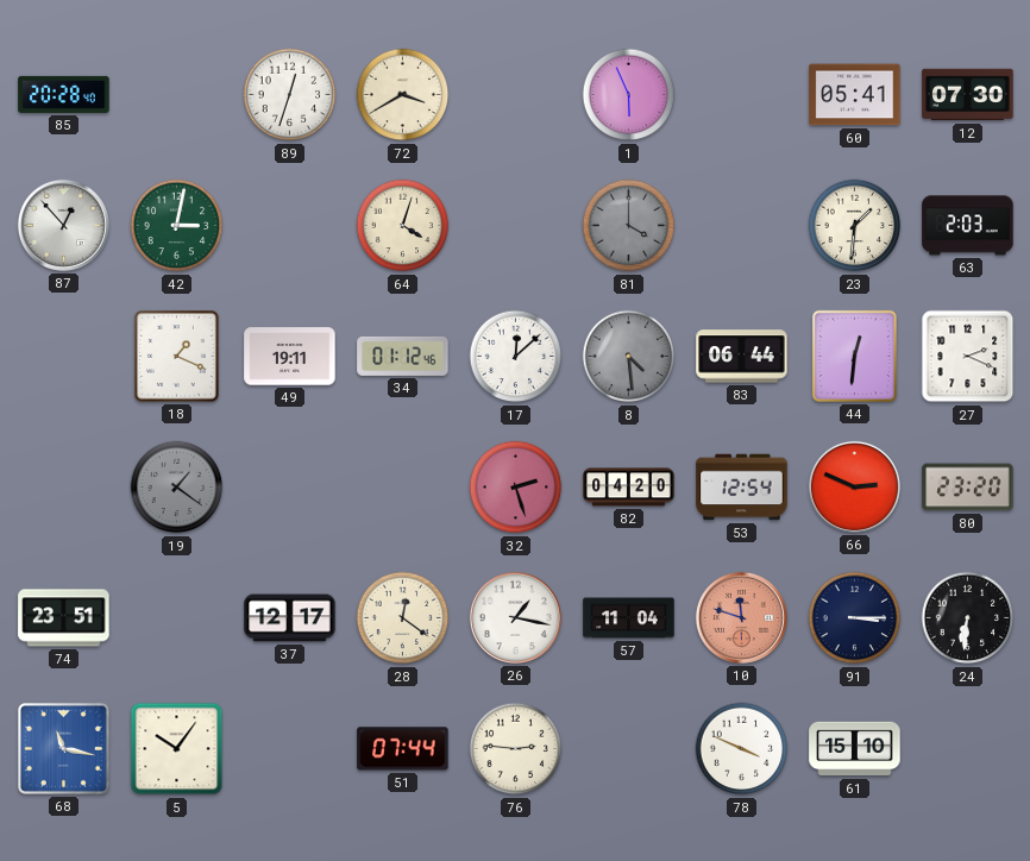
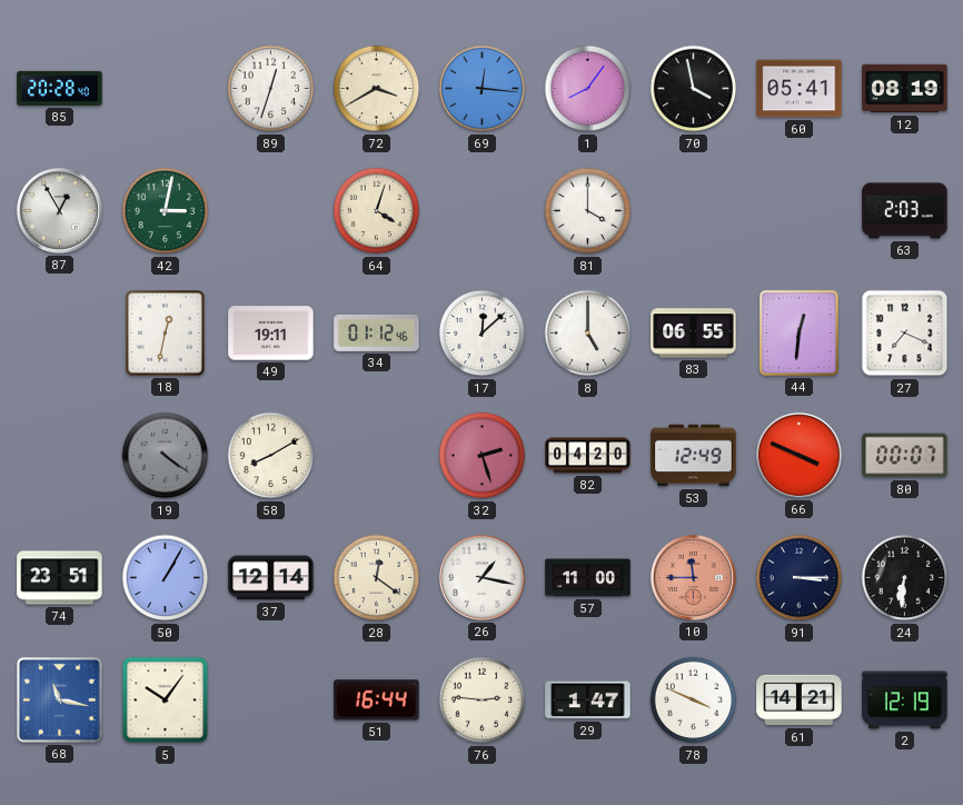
69: none -> 12:16
1: 5:56 -> 8:06
70: none -> 3:58
12: 07:30 -> 08:19
87: 12:53 -> 12:55
81 dial: grey -> white
23: 1:31 -> none
18: 1:19 -> 12:32
8: 4:29 -> 5:00
8 dial: grey -> white
83: 06:44 -> 06:55
27: 2:19 -> 7:19
19: 1:21 -> 4:21
58: none -> 8:10
53: 12:54 -> 12:49
66: 2:49 -> 3:49
80: 23:20 -> 00:07
50: none -> 1:05
37: 12:17 -> 12:14
57: 11:04 -> 11:00
10: 11:48 -> 11:45
51: 07:44 -> 16:44
29: none -> 1:47
61: 15:10 -> 14:21
2: none -> 12:19
